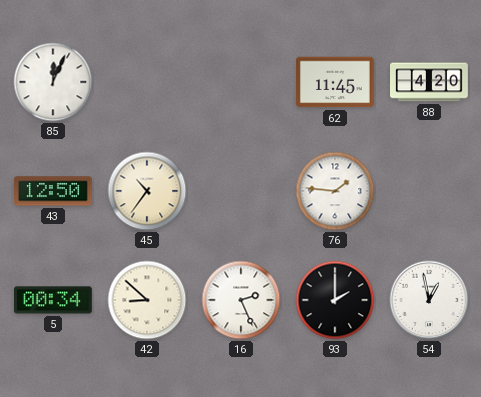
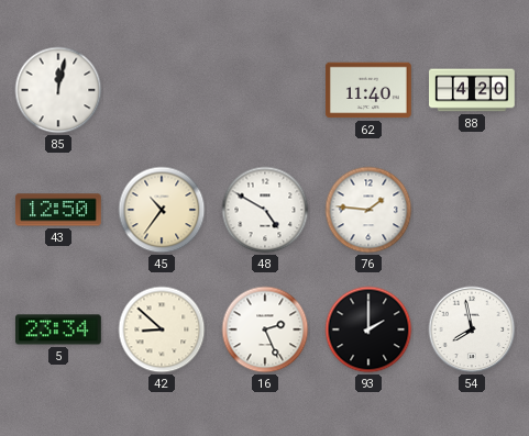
85: 12:04 -> 12:02
62: 11:45 -> 11:40
48: none -> 4:50
5: 00:34 -> 23:34
54: 12:58 -> 7:58
